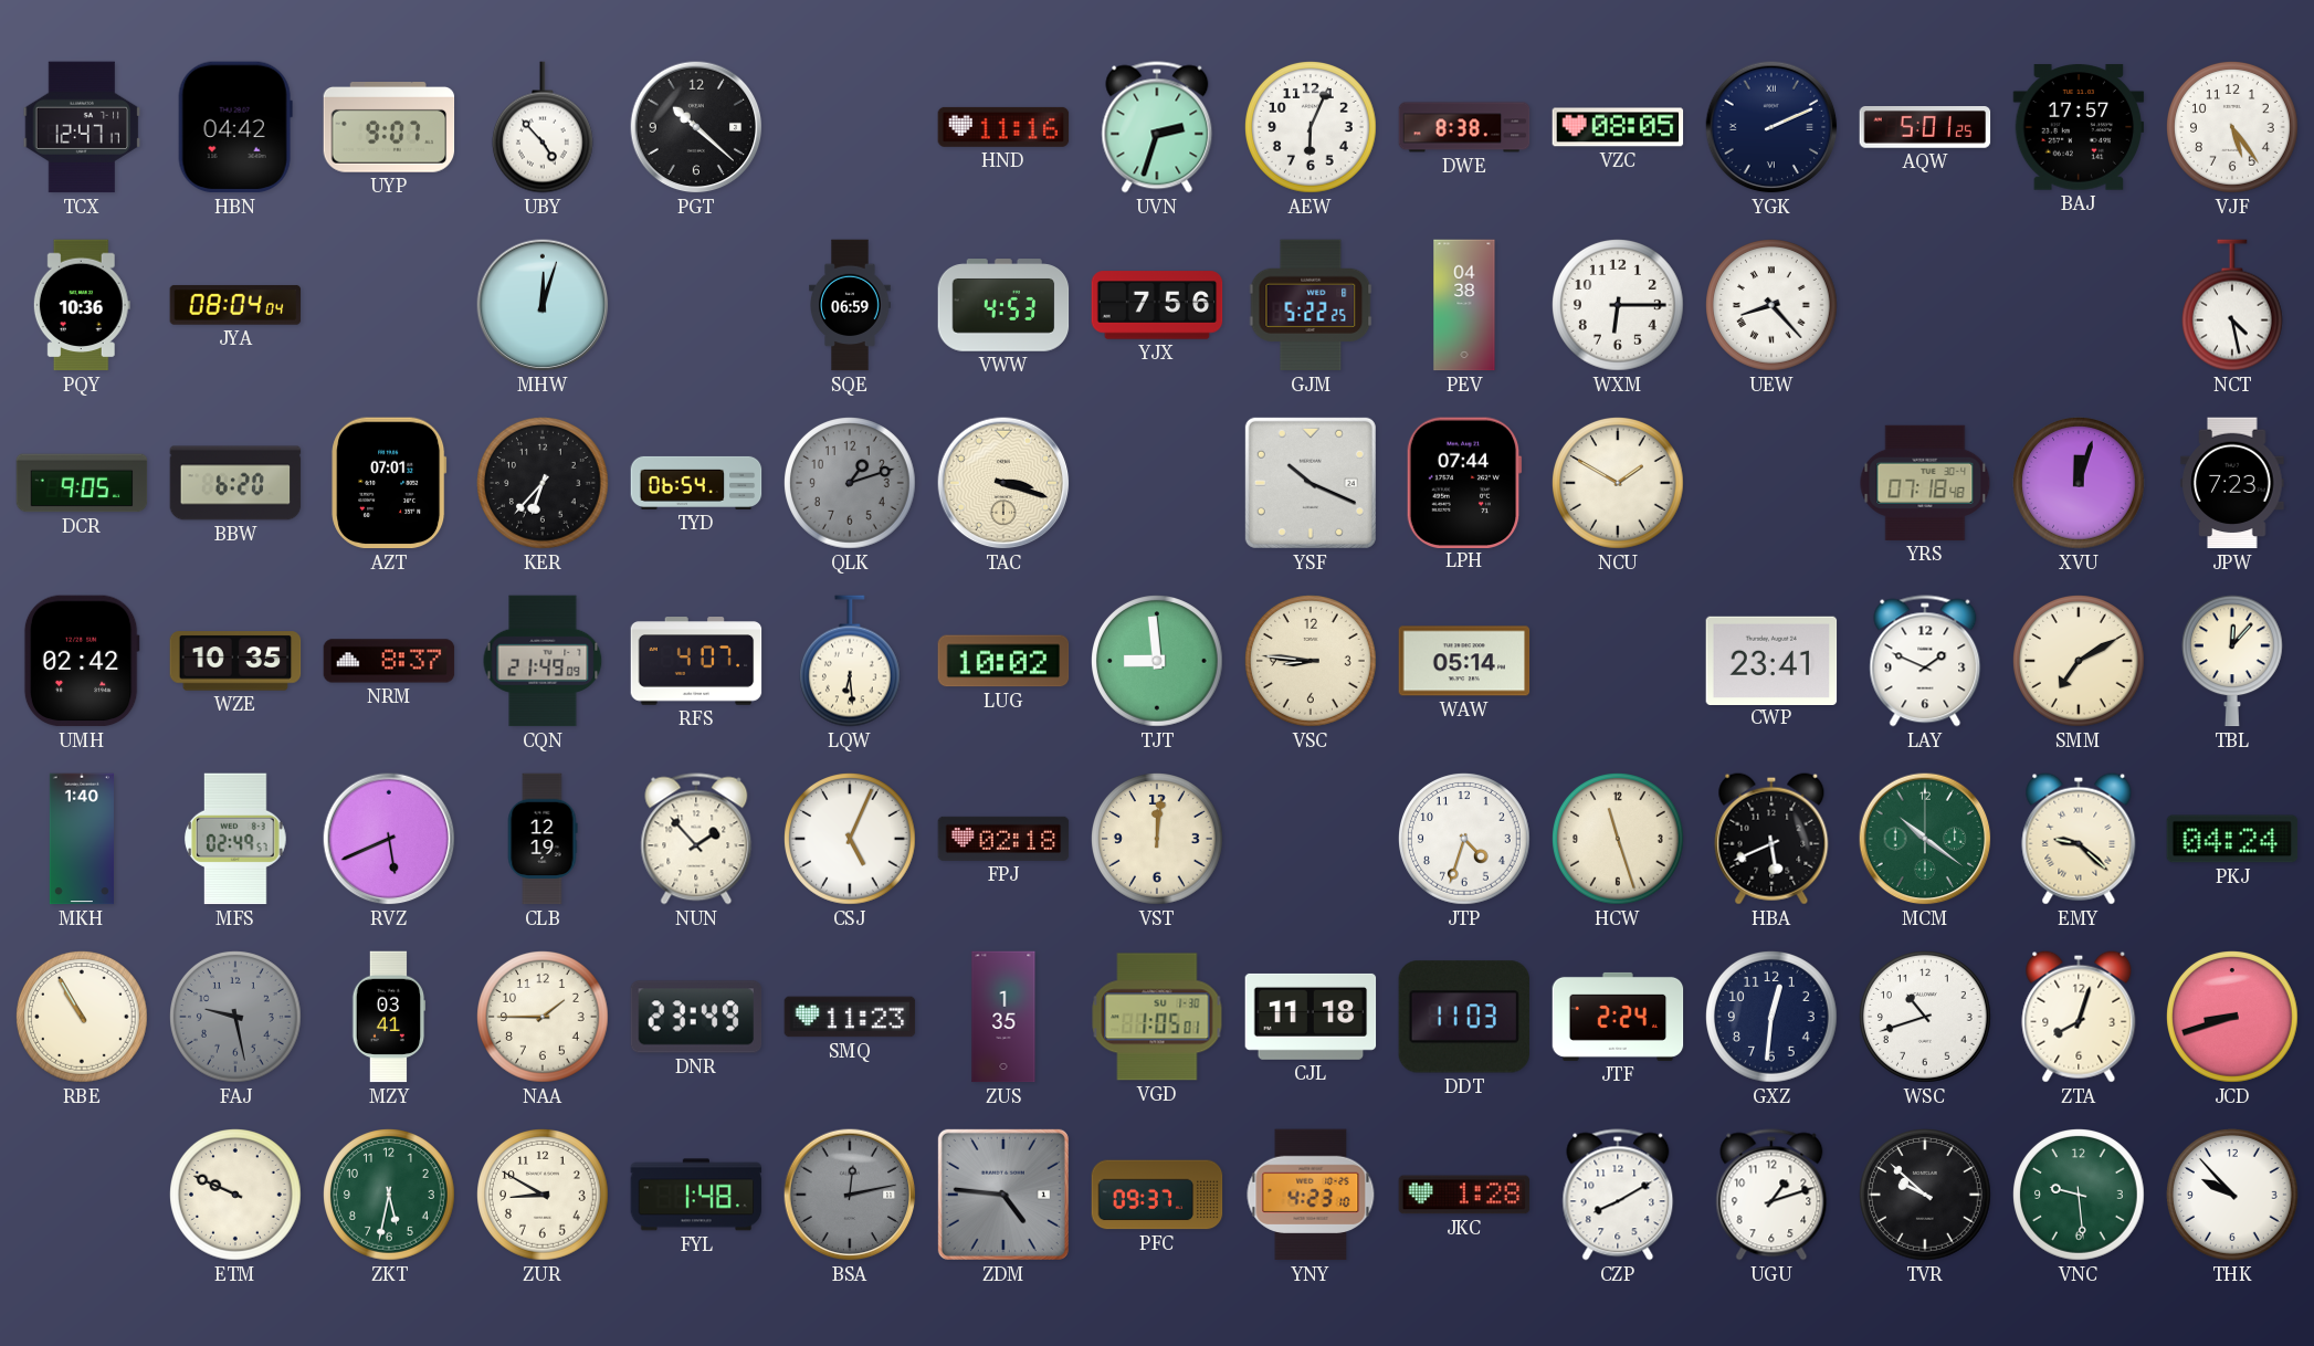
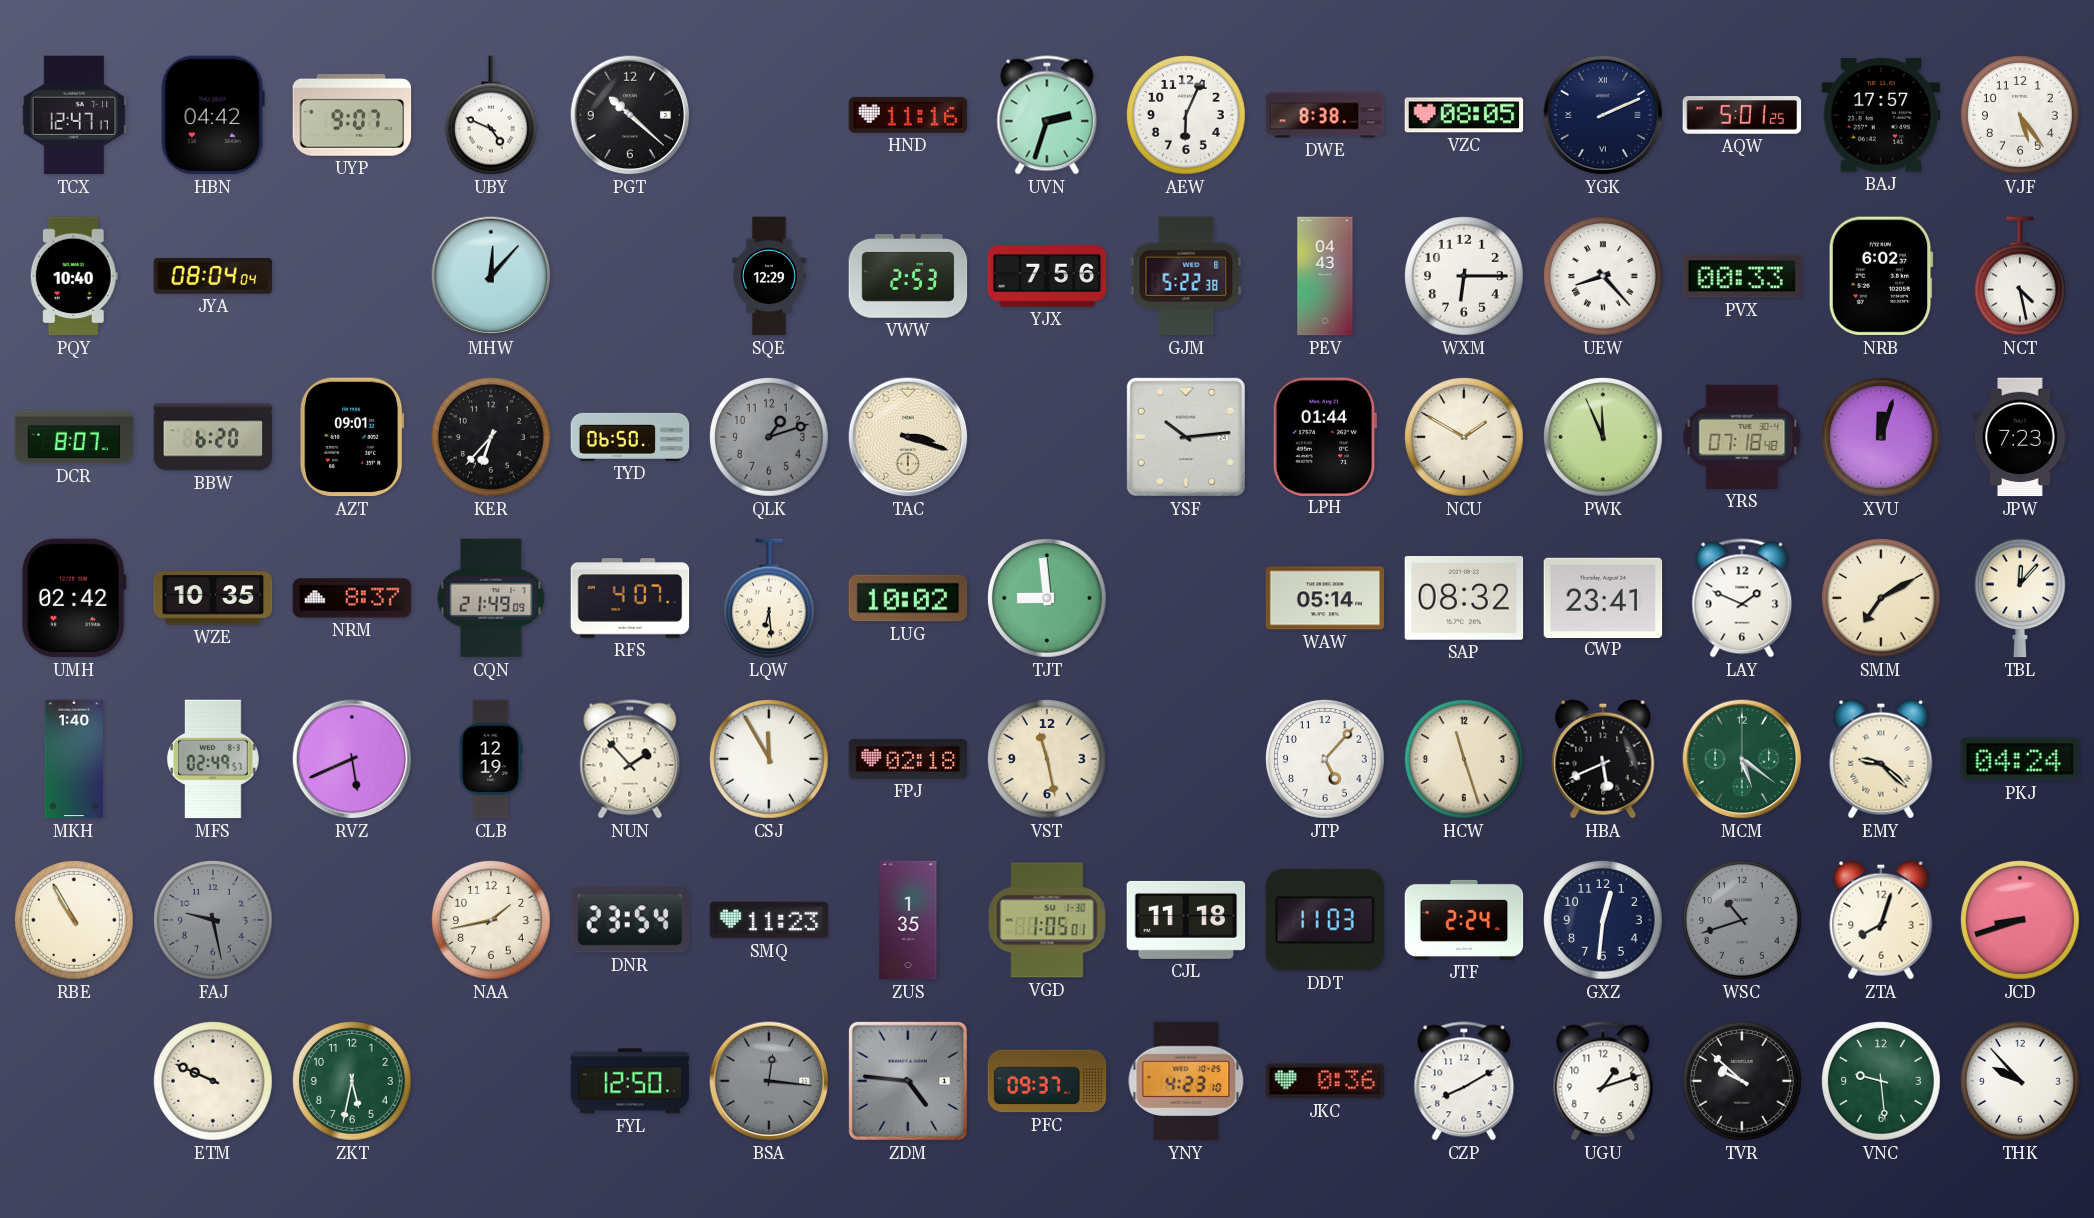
UBY: 4:53 -> 4:49
PQY: 10:36 -> 10:40
MHW: 12:03 -> 12:07
SQE: 06:59 -> 12:29
VWW: 4:53 -> 2:53
GJM: 5:22:25 -> 5:22:38
PEV: 04:38 -> 04:43
PVX: none -> 00:33
NRB: none -> 6:02
DCR: 9:05 -> 8:07
AZT: 07:01 -> 09:01
TYD: 06:54 -> 06:50
YSF: 10:19 -> 10:14
LPH: 07:44 -> 01:44
PWK: none -> 11:56
VSC: 8:46 -> none
SAP: none -> 08:32
CSJ: 5:04 -> 11:55
VST: 12:01 -> 11:28
JTP: 4:33 -> 5:07
MCM: 10:21 -> 5:21
MZY: 03:41 -> none
NAA: 1:45 -> 1:43
DNR: 23:49 -> 23:54
WSC dial: white -> grey
ZUR: 8:50 -> none
FYL: 1:48 -> 12:50
BSA: 12:13 -> 12:16
JKC: 1:28 -> 0:36
